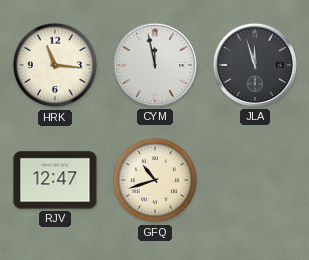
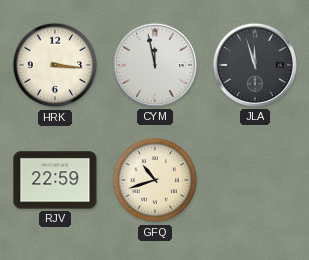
HRK: 11:16 -> 3:16
RJV: 12:47 -> 22:59
